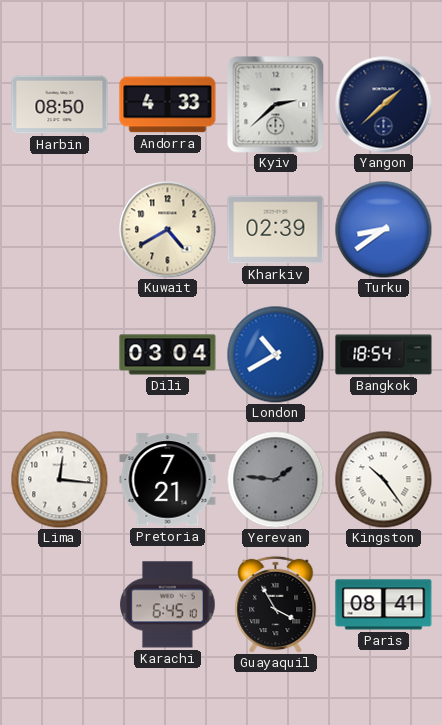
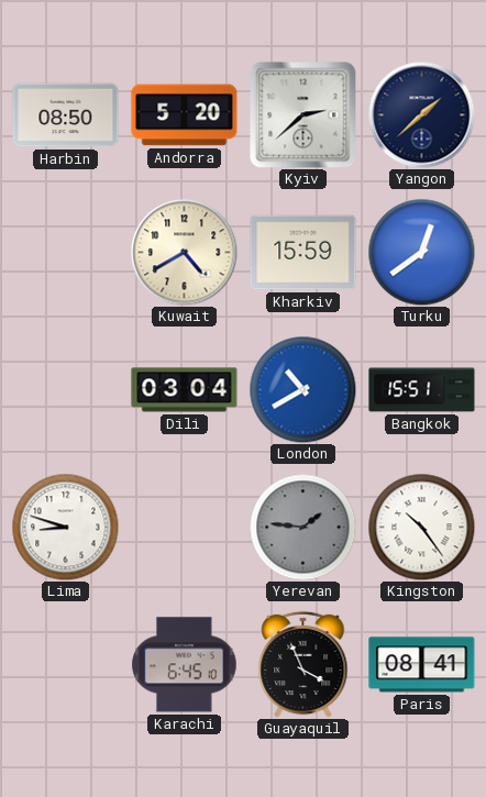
Andorra: 4:33 -> 5:20
Kharkiv: 02:39 -> 15:59
Turku: 8:39 -> 12:39
Bangkok: 18:54 -> 15:51
Lima: 12:16 -> 8:48
Pretoria: 7:21 -> none
Guayaquil: 3:55 -> 3:56
